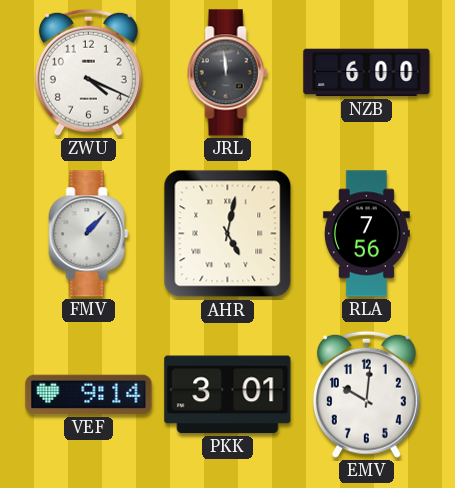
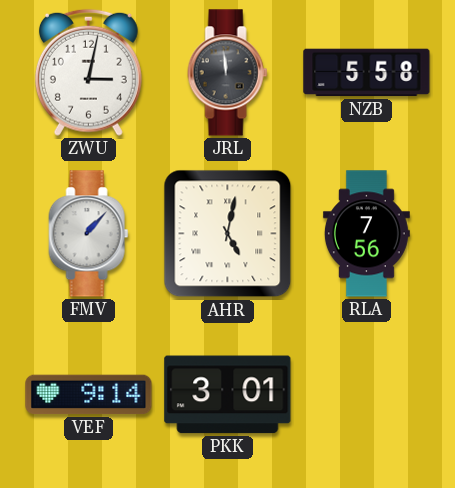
ZWU: 4:19 -> 3:02
NZB: 6:00 -> 5:58
EMV: 10:01 -> none
